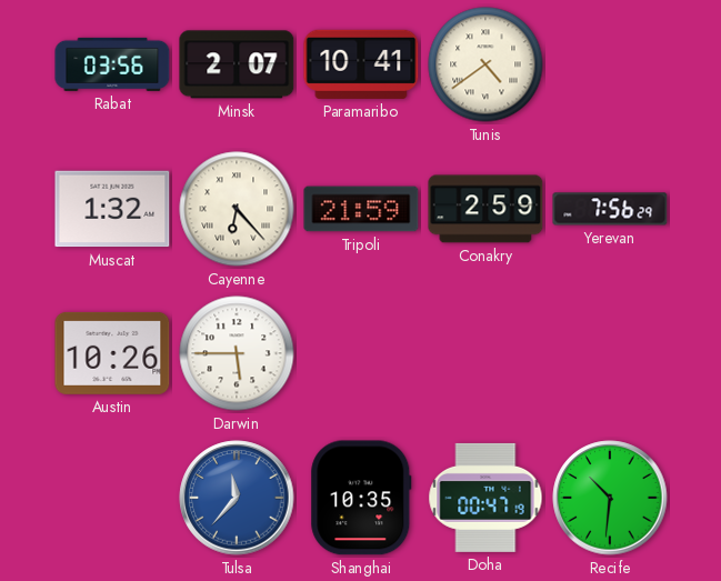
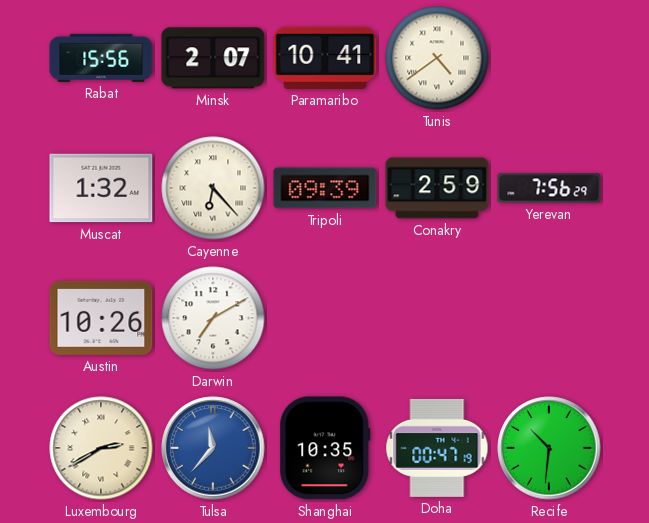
Rabat: 03:56 -> 15:56
Tripoli: 21:59 -> 09:39
Darwin: 5:45 -> 7:10
Luxembourg: none -> 2:40
